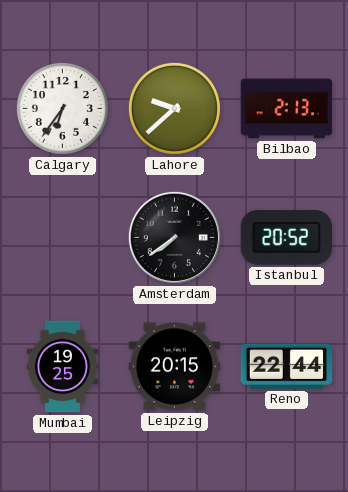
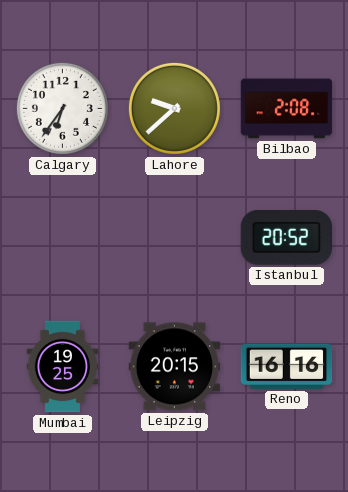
Bilbao: 2:13 -> 2:08
Amsterdam: 7:39 -> none
Reno: 22:44 -> 16:16
